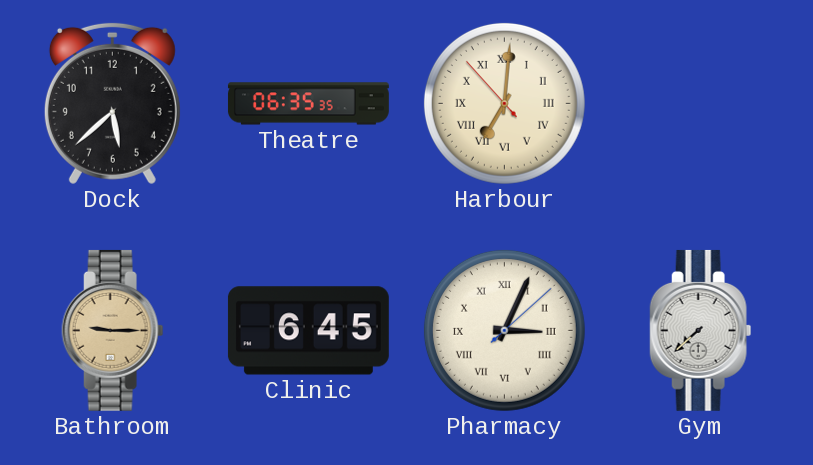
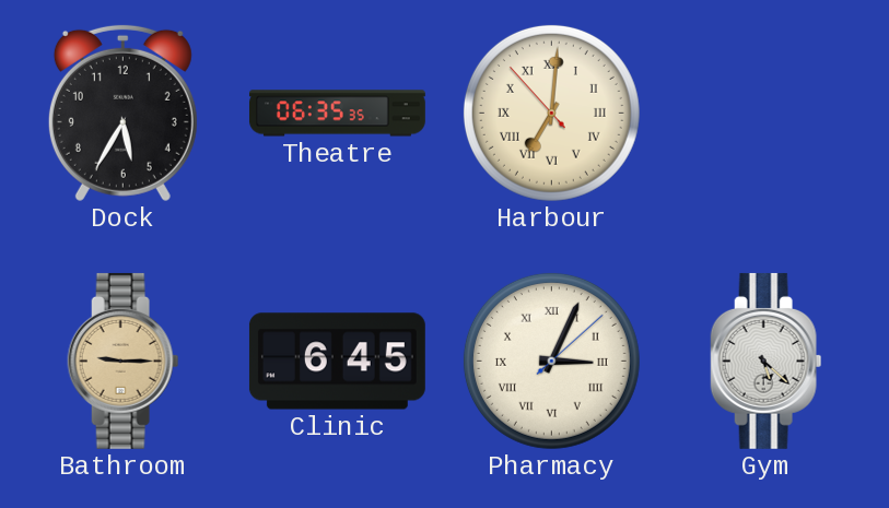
Dock: 5:38 -> 5:35
Gym: 7:38 -> 5:22
